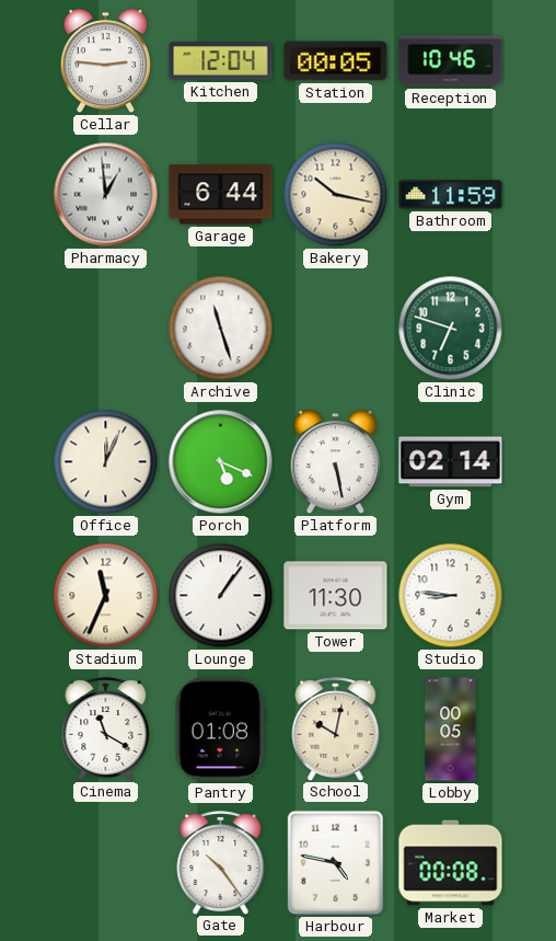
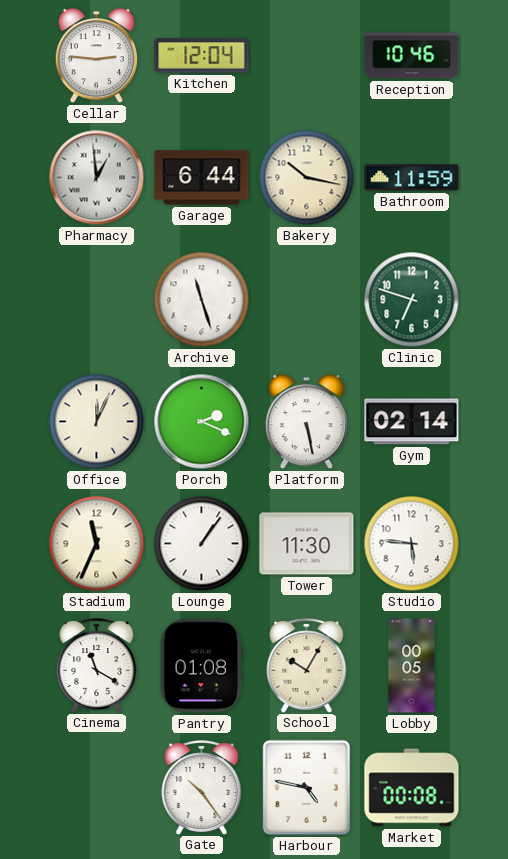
Station: 00:05 -> none
Porch: 5:19 -> 2:19
Studio: 8:46 -> 5:46
School: 10:02 -> 10:05
